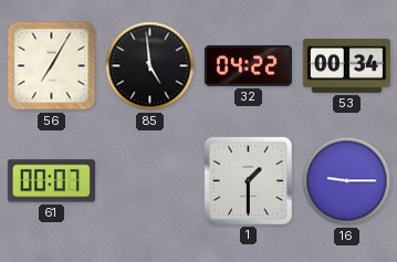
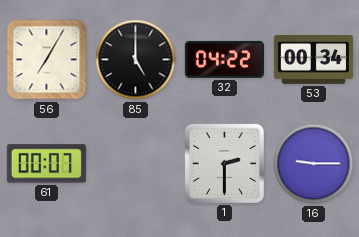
85: 4:59 -> 5:00
1: 1:30 -> 2:30
